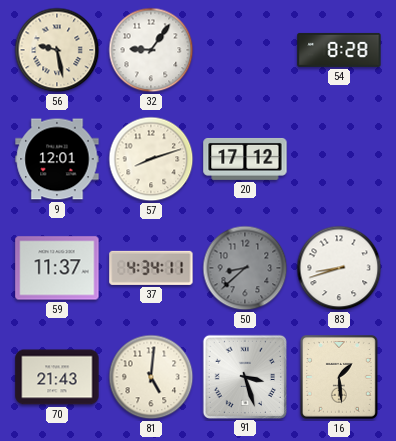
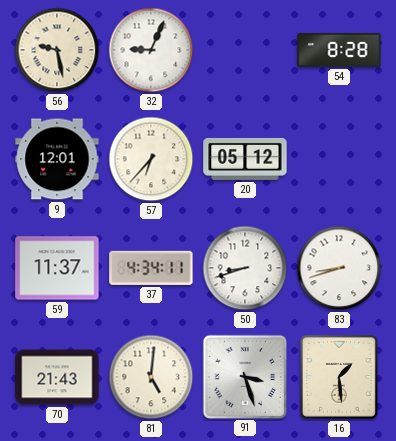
32: 9:06 -> 9:04
57: 8:12 -> 6:37
20: 17:12 -> 05:12
50: 8:38 -> 8:42
50 dial: grey -> white
